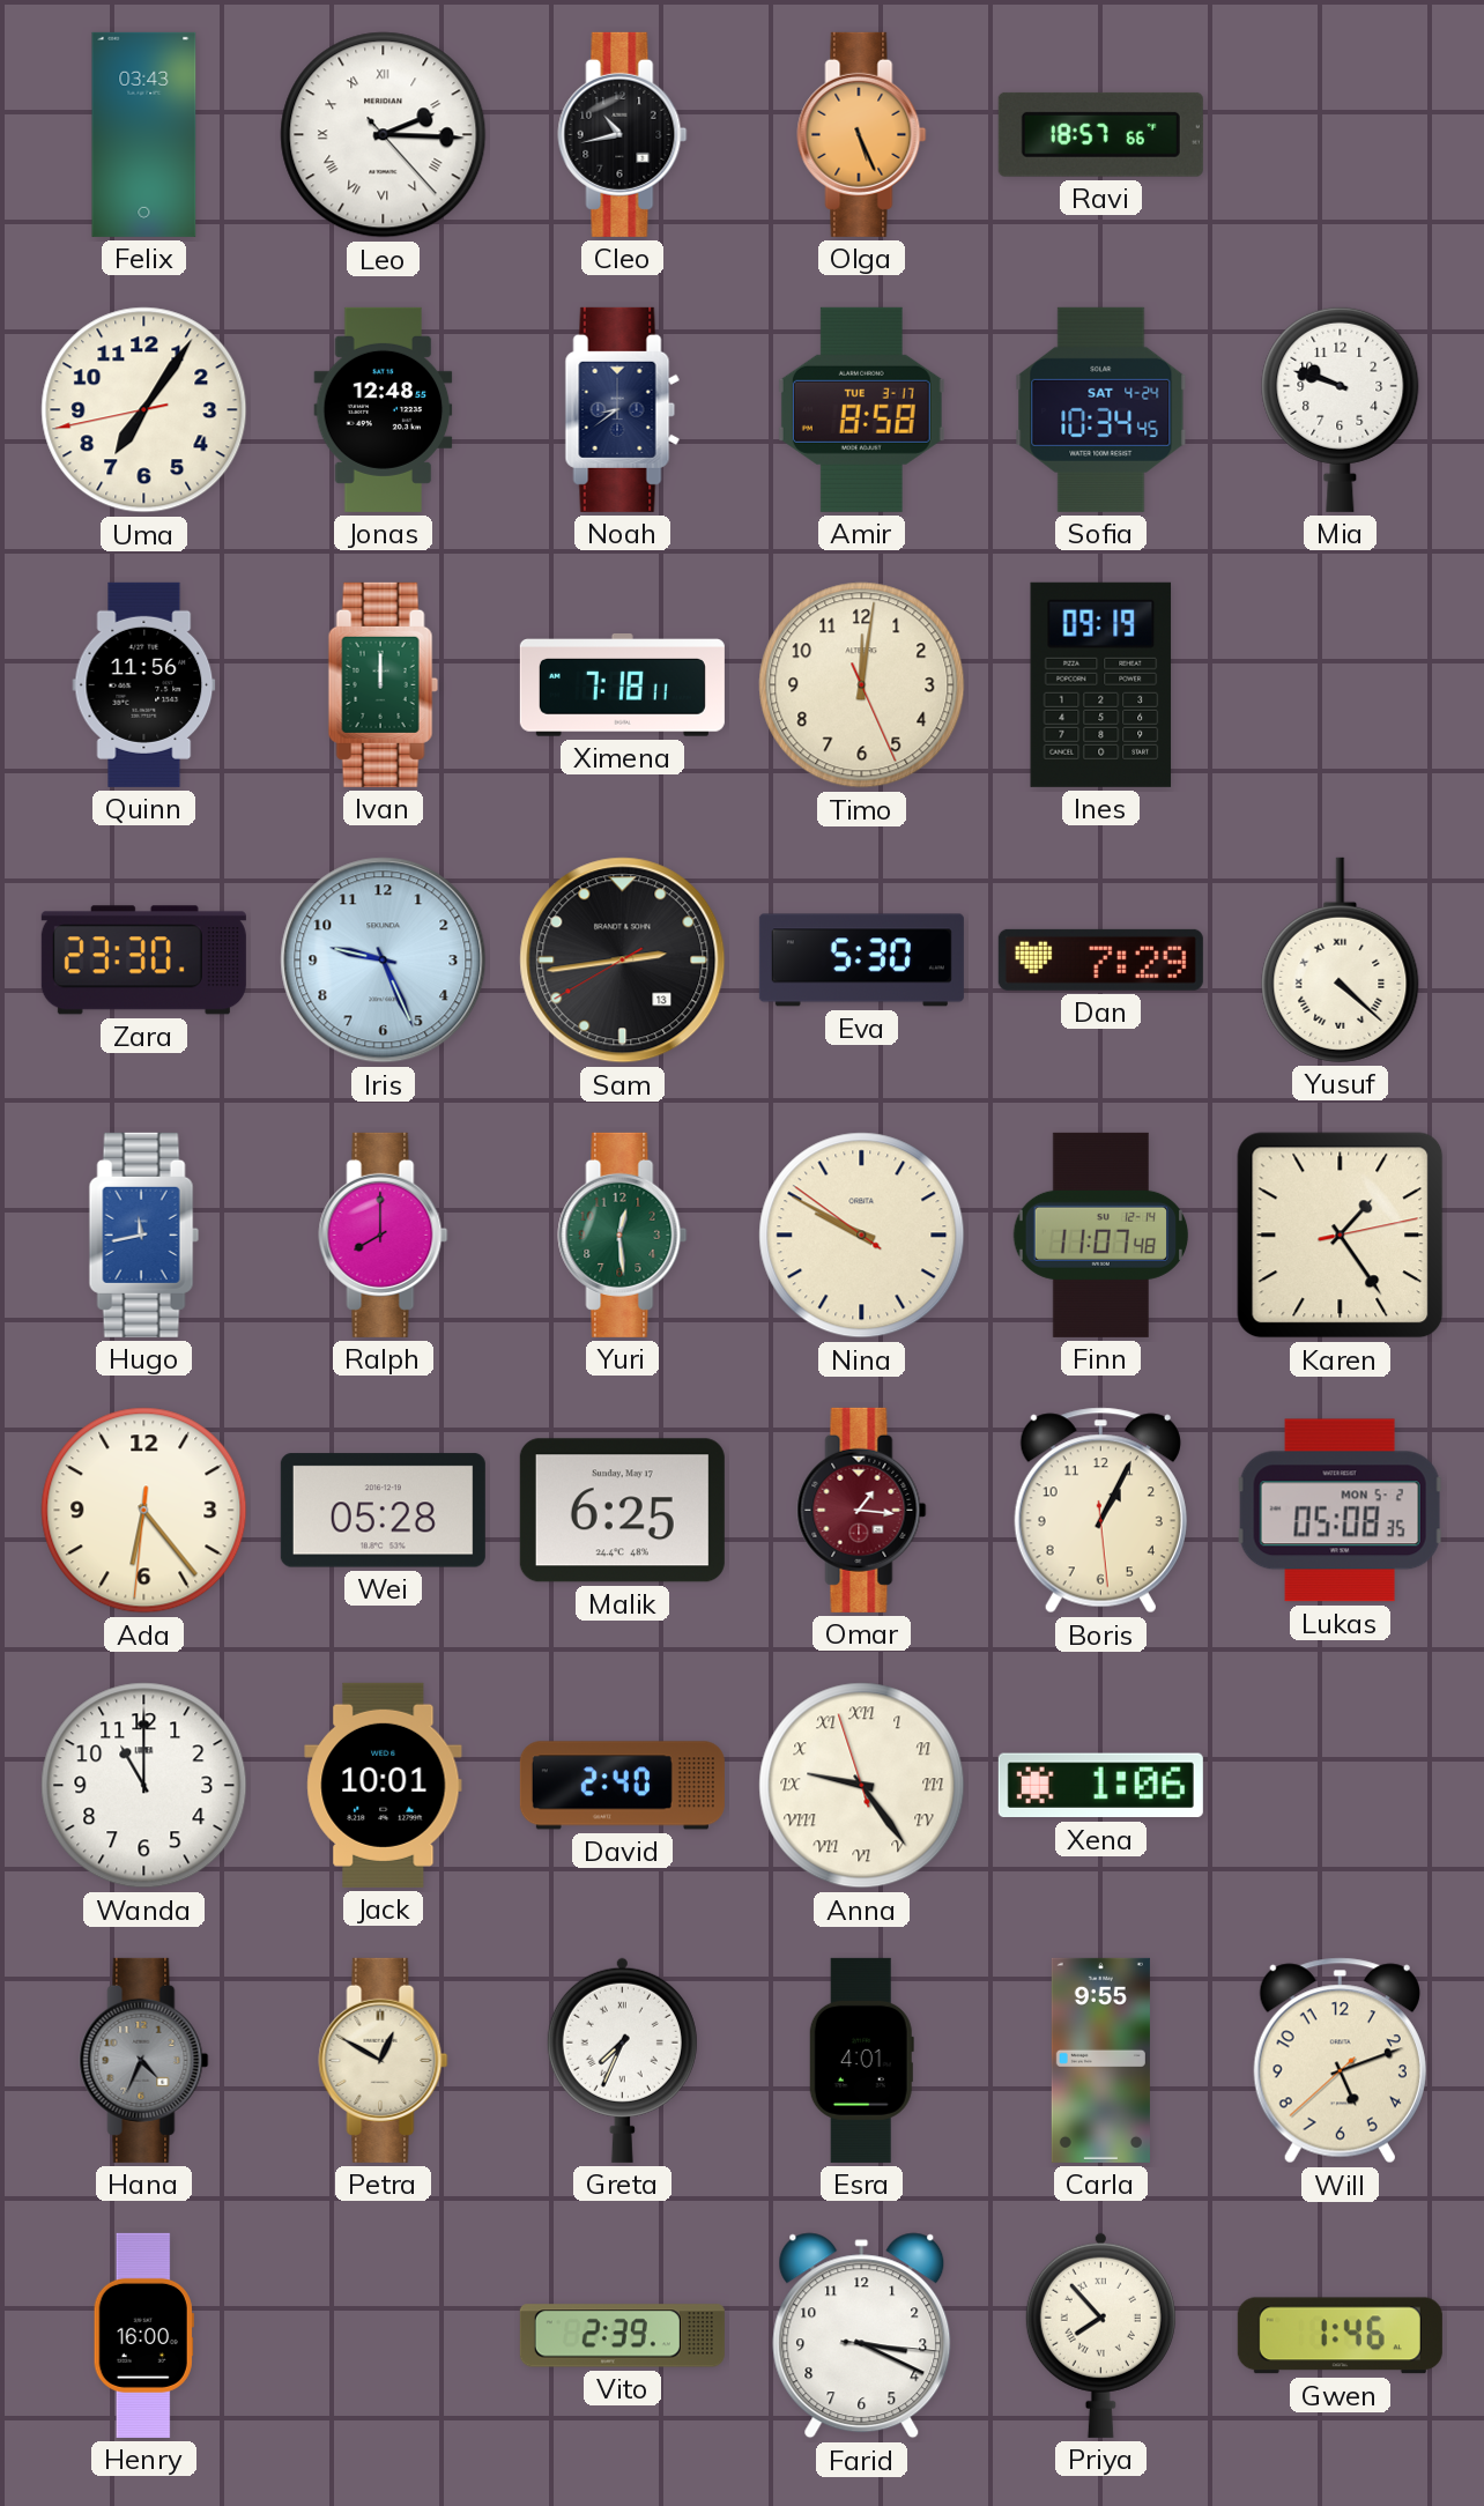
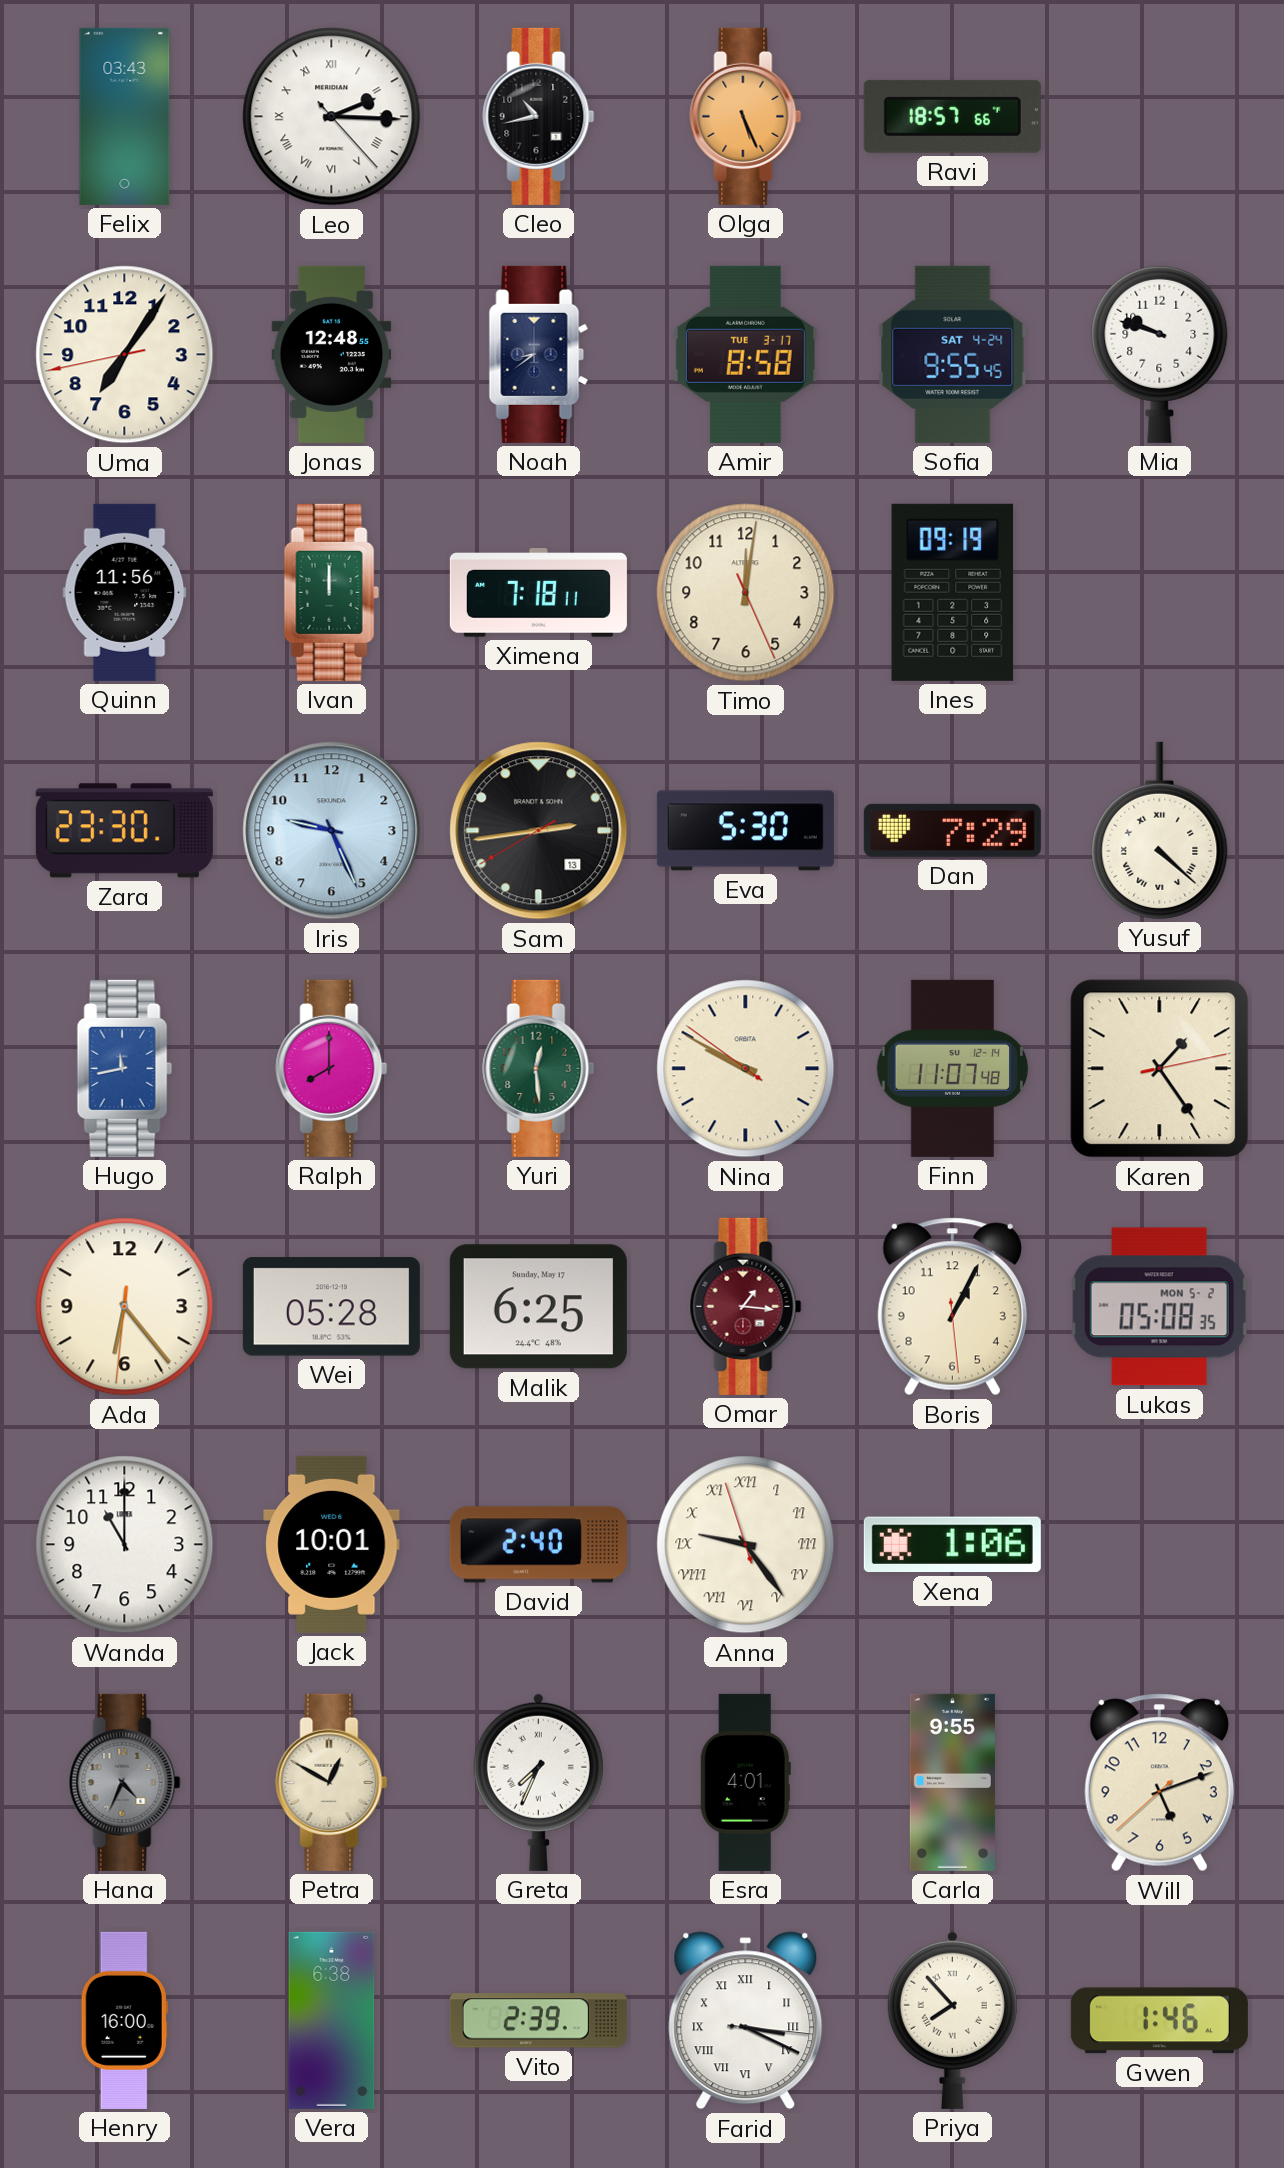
Sofia: 10:34 -> 9:55
Vera: none -> 6:38
Farid numerals: Arabic -> Roman
